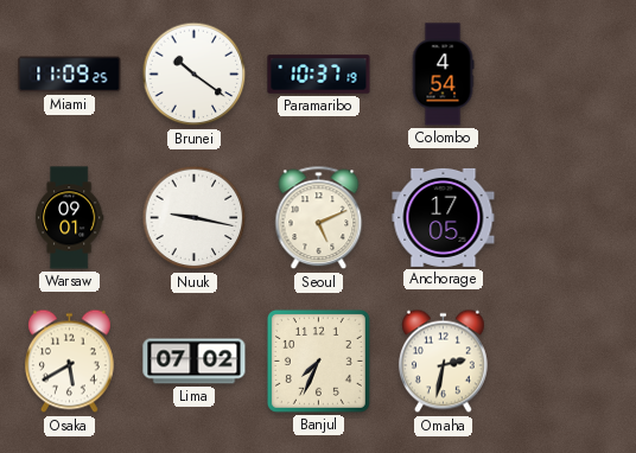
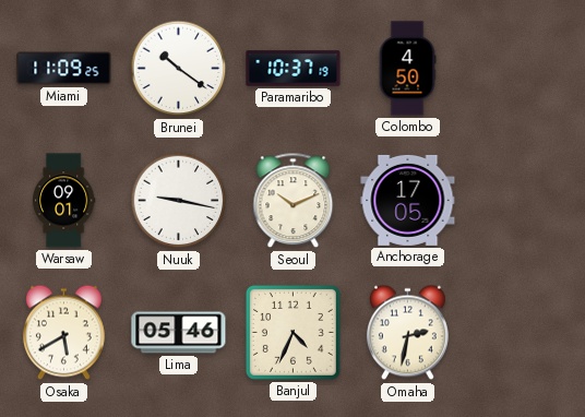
Colombo: 4:54 -> 4:50
Seoul: 5:11 -> 10:11
Lima: 07:02 -> 05:46
Banjul: 7:34 -> 4:34
